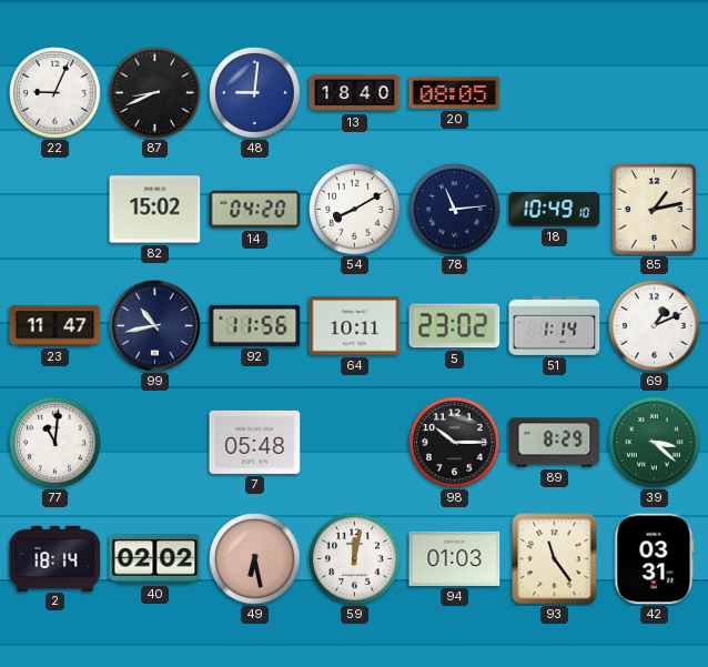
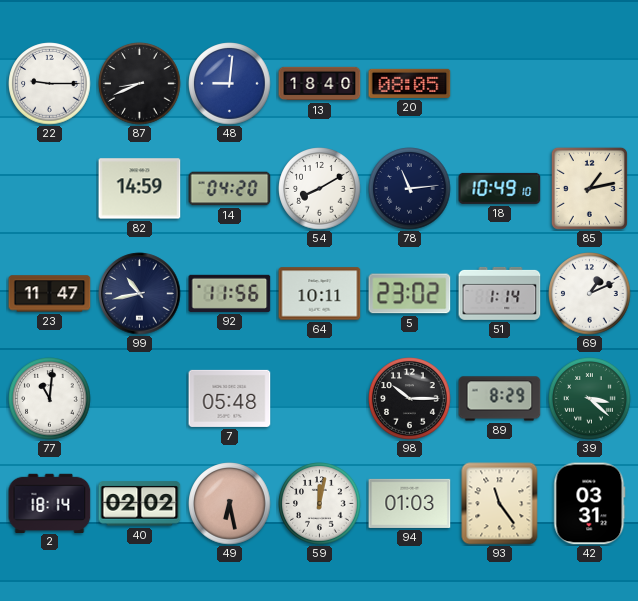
22: 9:04 -> 9:15
82: 15:02 -> 14:59
